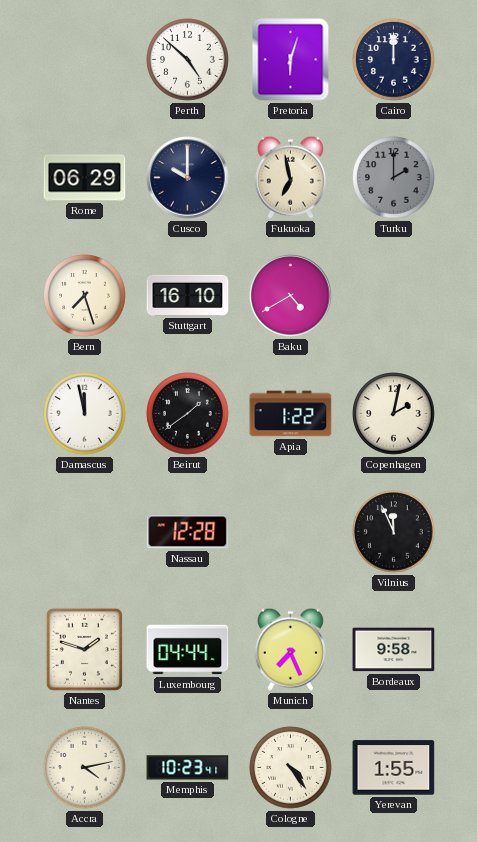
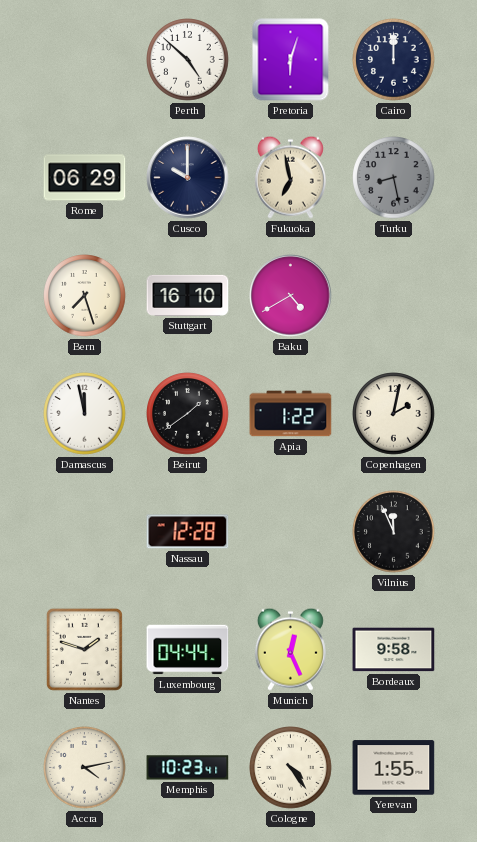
Turku: 2:00 -> 8:28
Munich: 7:26 -> 12:26
